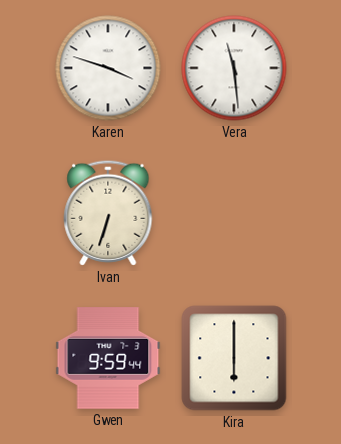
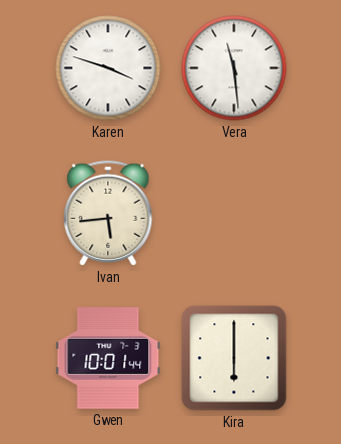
Ivan: 6:33 -> 5:44
Gwen: 9:59 -> 10:01
